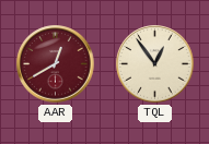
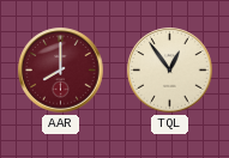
AAR: 12:40 -> 8:00
